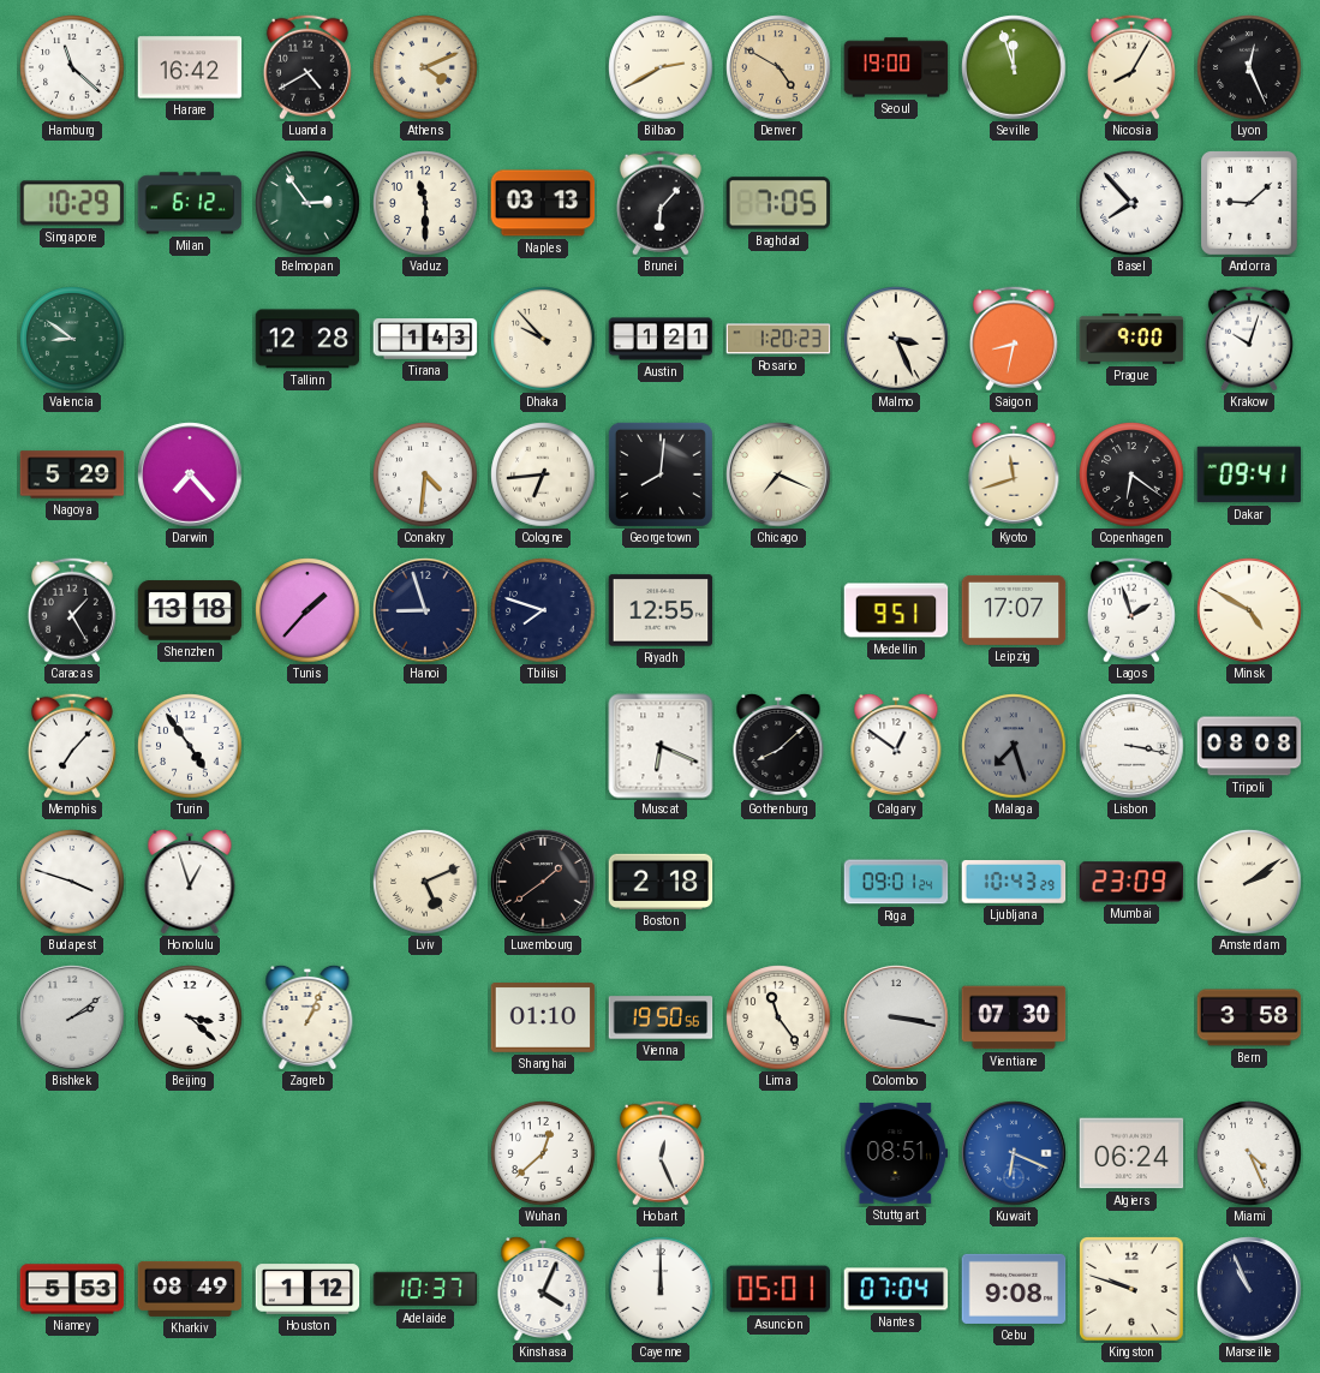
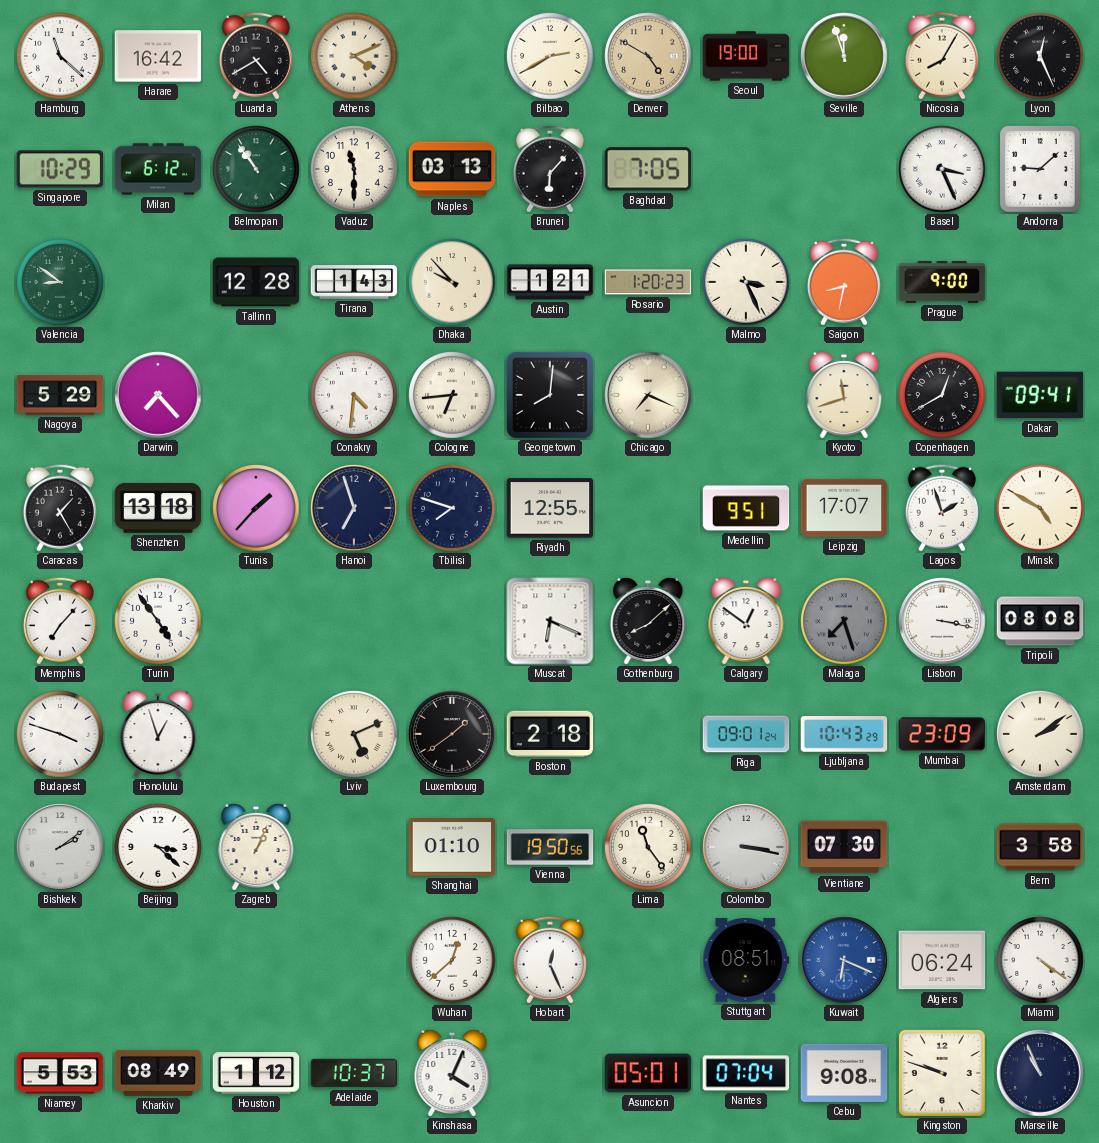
Belmopan: 2:54 -> 10:54
Basel: 7:53 -> 3:26
Krakow: 10:03 -> none
Copenhagen: 6:21 -> 12:40
Hanoi: 8:57 -> 6:57
Miami: 4:26 -> 4:21
Cayenne: 12:00 -> none
